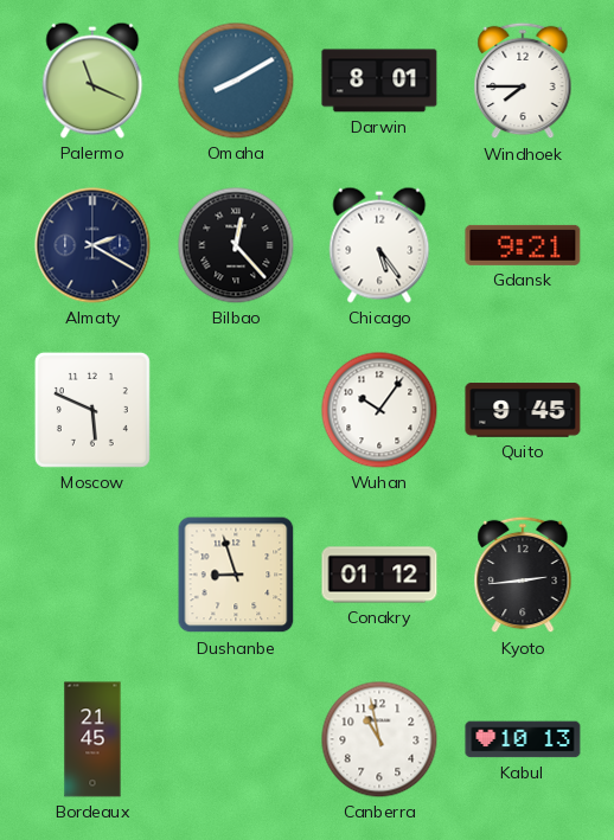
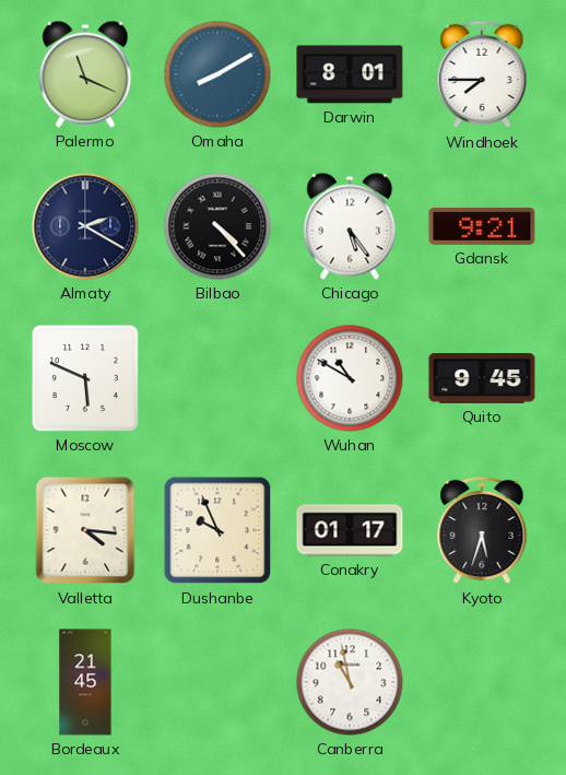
Bilbao: 12:23 -> 4:23
Wuhan: 10:06 -> 10:50
Valletta: none -> 4:16
Dushanbe: 8:57 -> 9:56
Conakry: 01:12 -> 01:17
Kyoto: 2:44 -> 5:33
Kabul: 10:13 -> none
